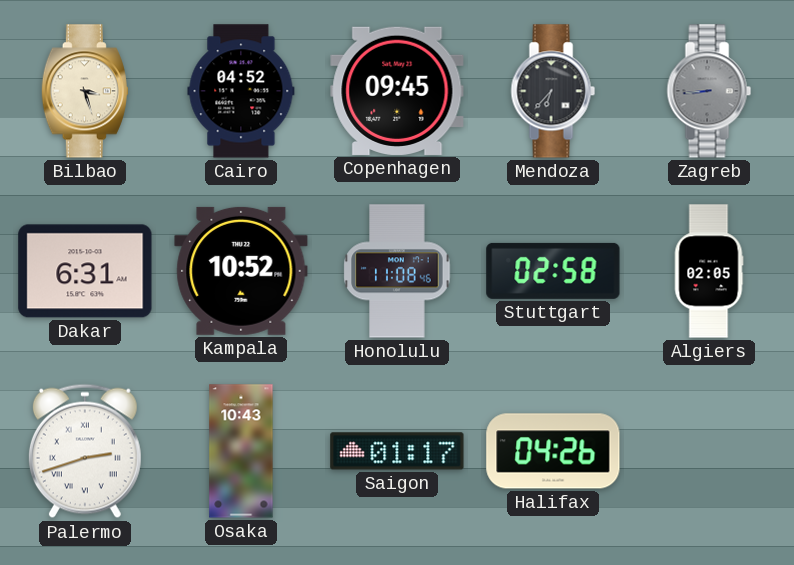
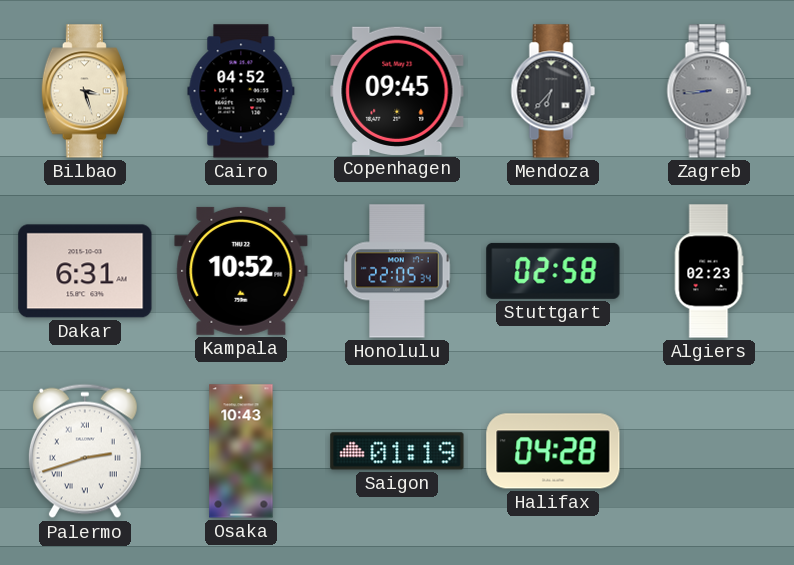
Honolulu: 11:08 -> 22:05
Algiers: 02:05 -> 02:23
Saigon: 01:17 -> 01:19
Halifax: 04:26 -> 04:28
